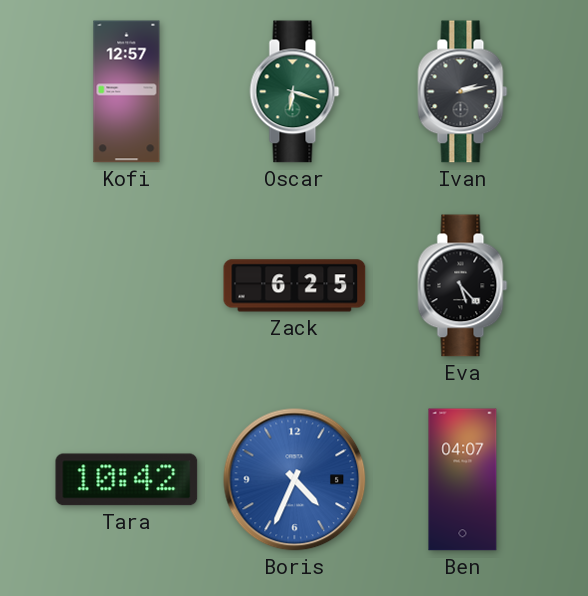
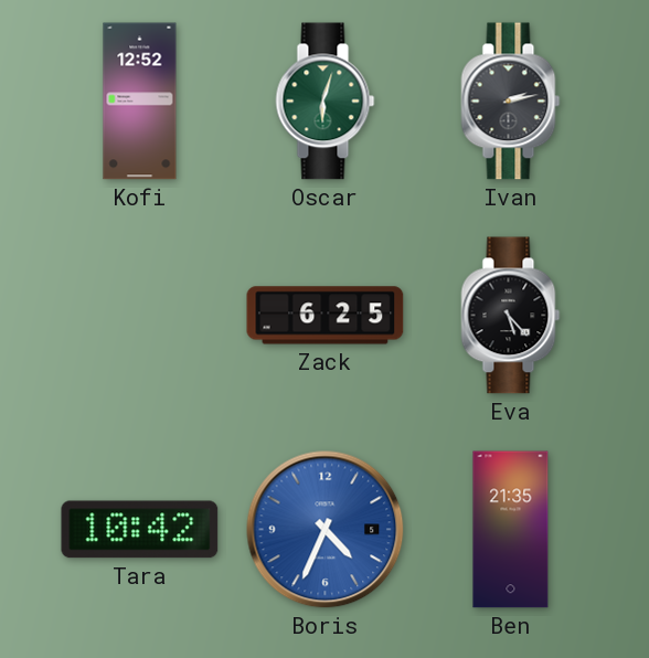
Kofi: 12:57 -> 12:52
Oscar: 6:18 -> 6:03
Ben: 04:07 -> 21:35
